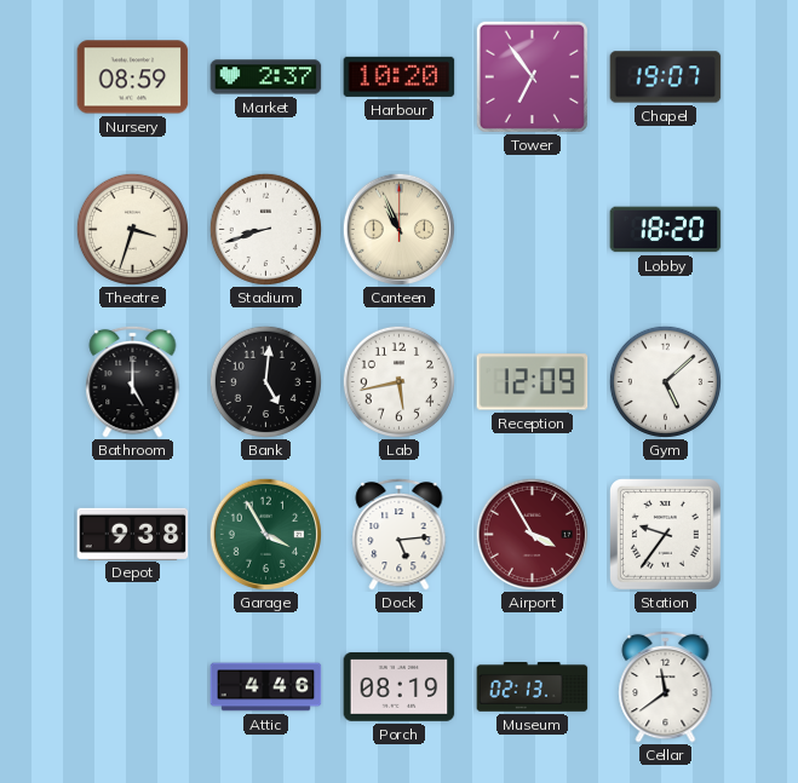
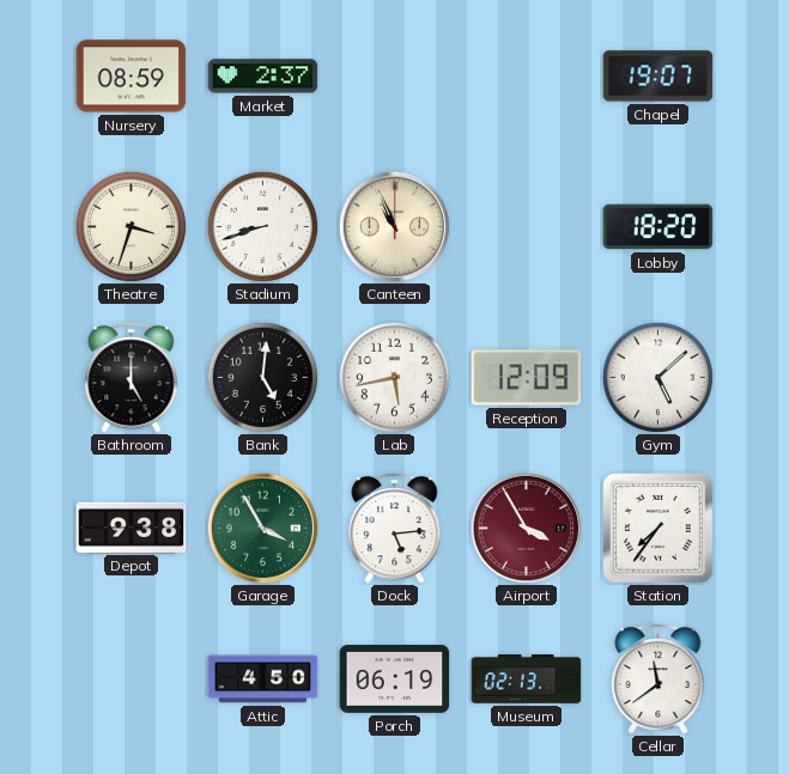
Harbour: 10:20 -> none
Tower: 6:54 -> none
Station: 9:36 -> 7:36
Attic: 4:46 -> 4:50
Porch: 08:19 -> 06:19
